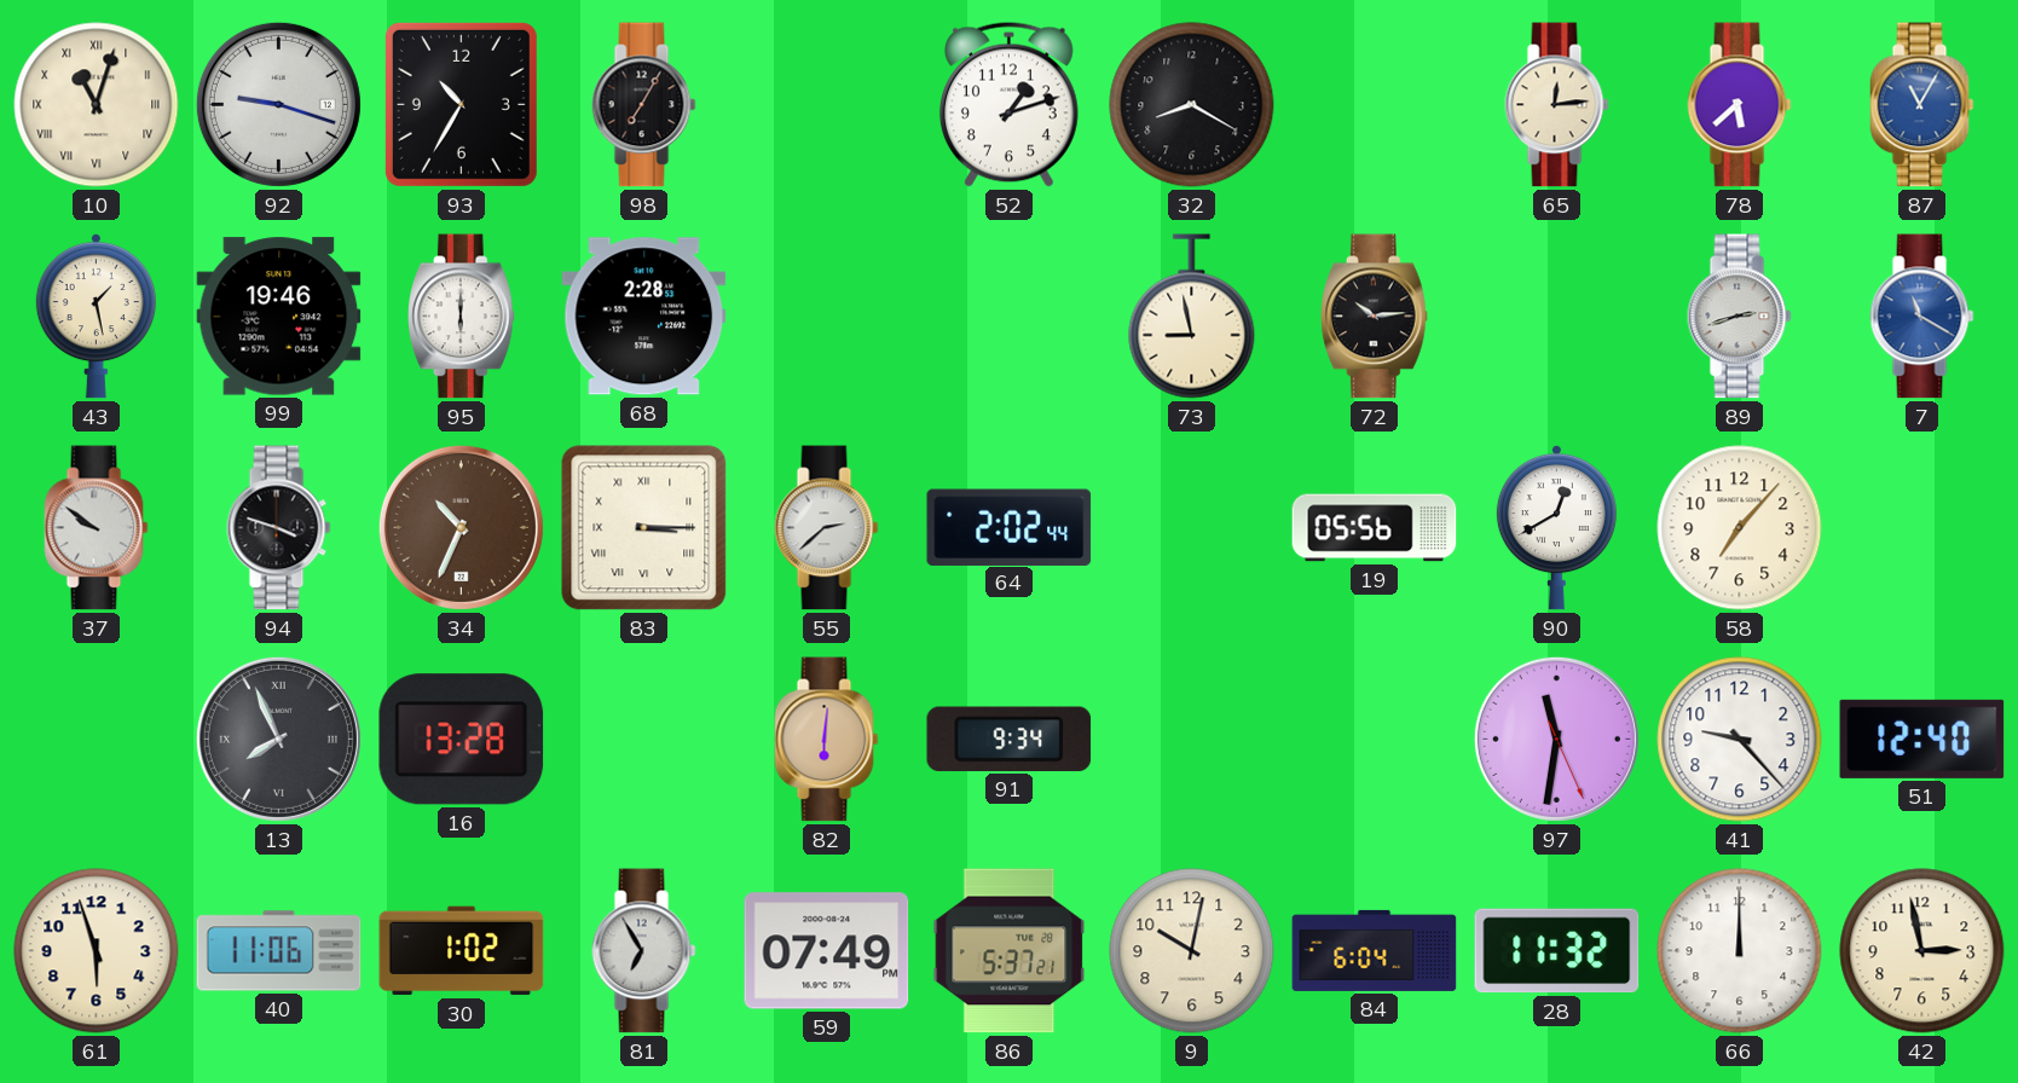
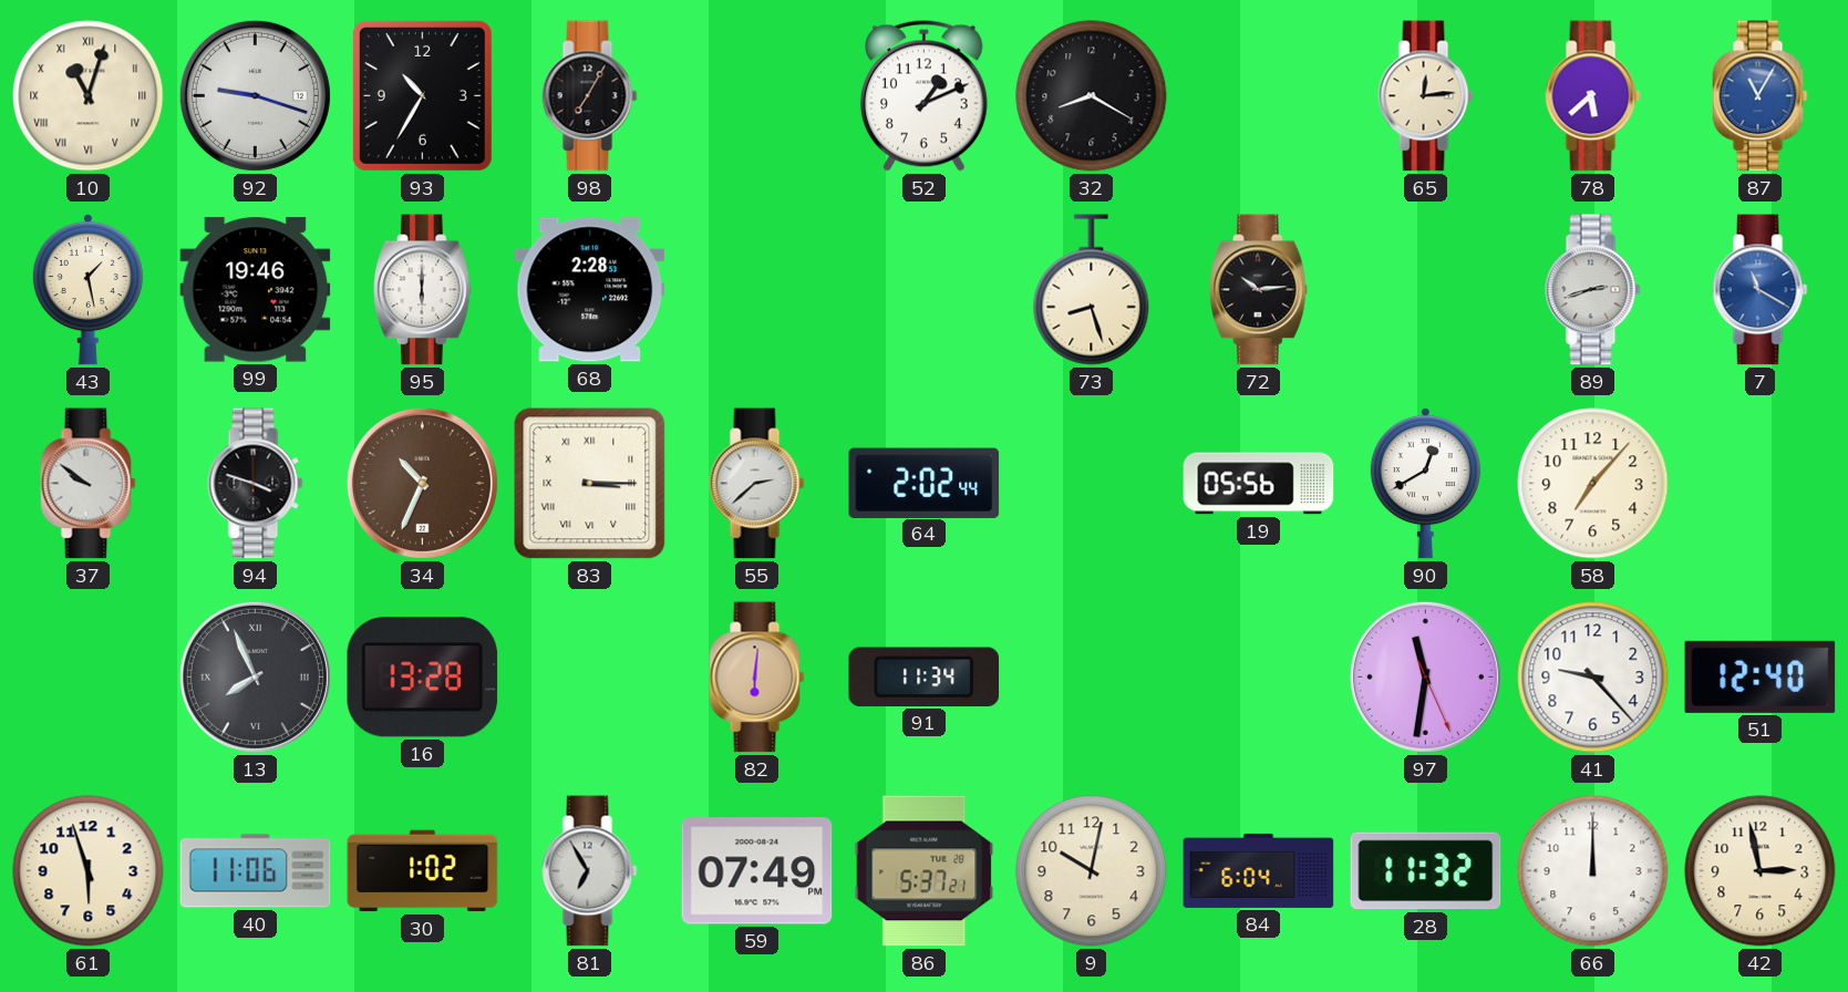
52: 1:12 -> 1:11
73: 8:58 -> 8:27
91: 9:34 -> 11:34
